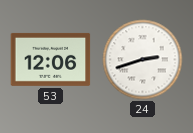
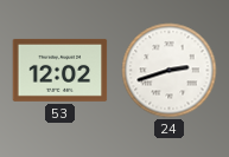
53: 12:06 -> 12:02
